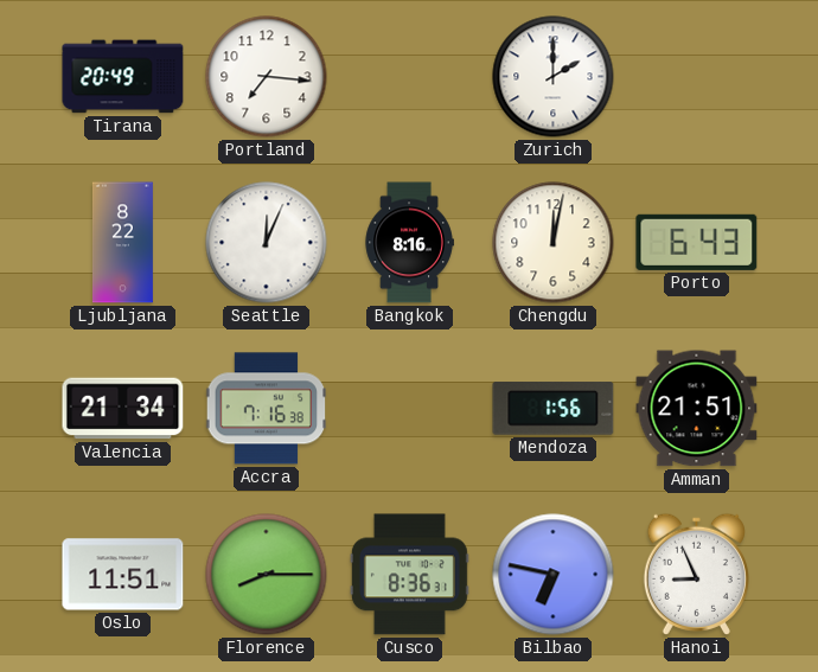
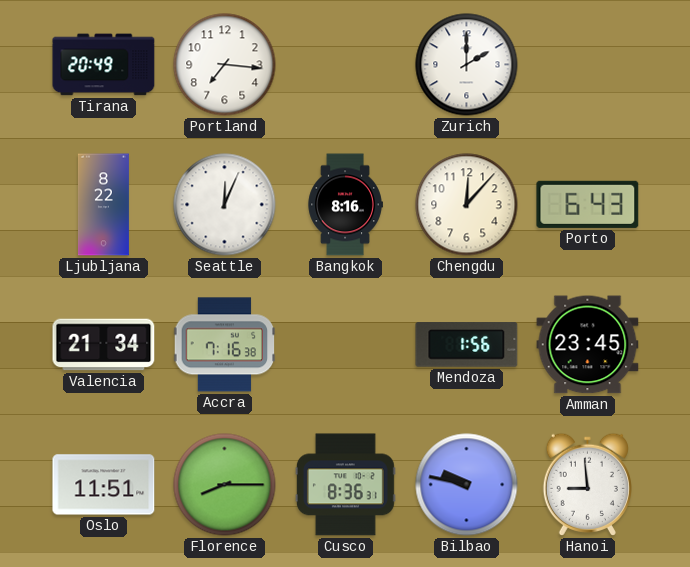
Chengdu: 12:02 -> 12:07
Amman: 21:51 -> 23:45
Bilbao: 6:47 -> 9:47
Hanoi: 8:56 -> 8:59
